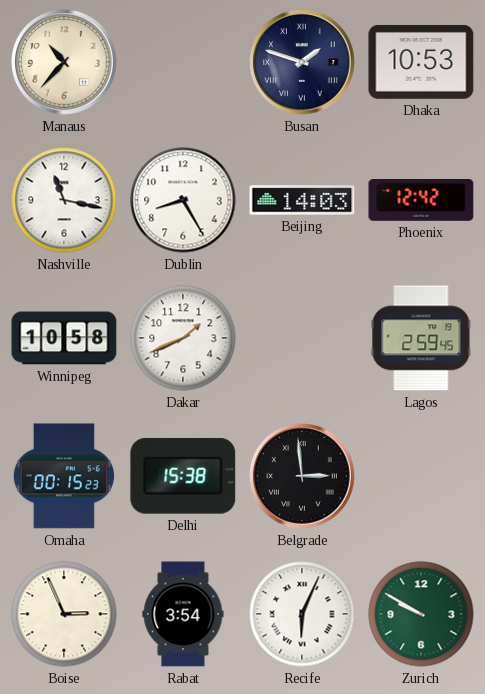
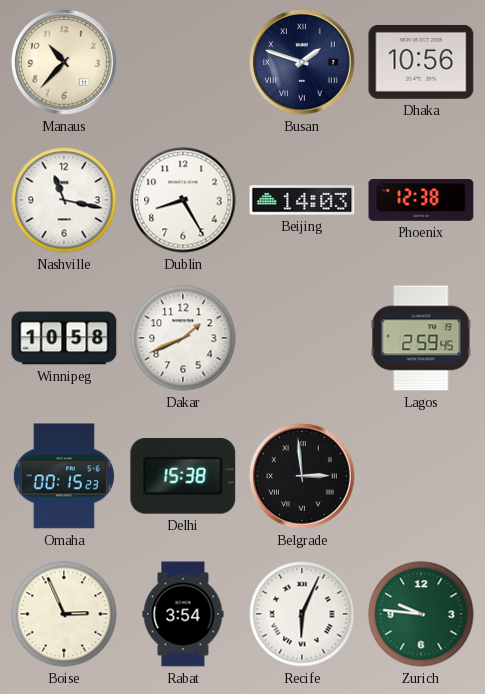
Dhaka: 10:53 -> 10:56
Phoenix: 12:42 -> 12:38
Zurich: 9:50 -> 9:46
